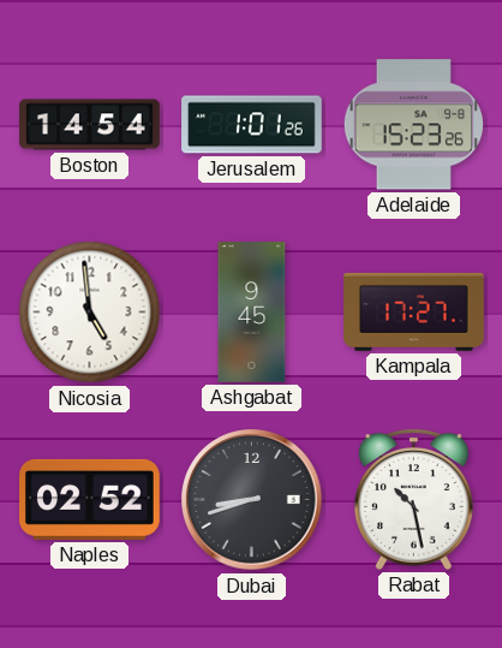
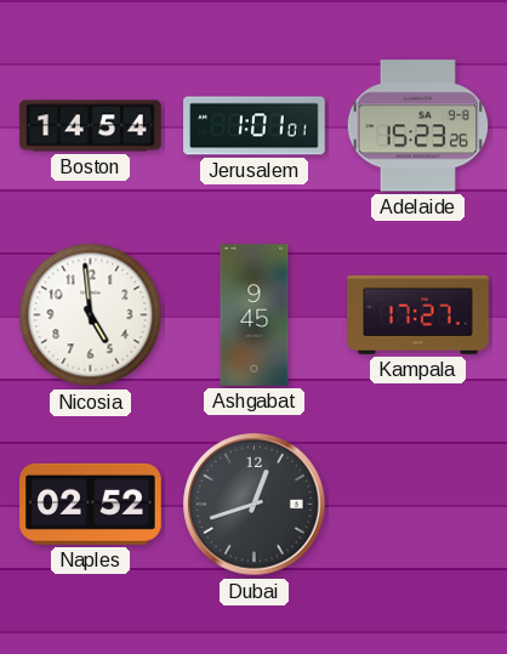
Jerusalem: 1:01:26 -> 1:01:01
Dubai: 8:42 -> 12:42
Rabat: 10:28 -> none
